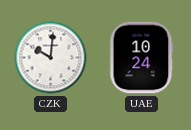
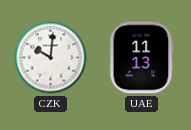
UAE: 10:24 -> 11:13
